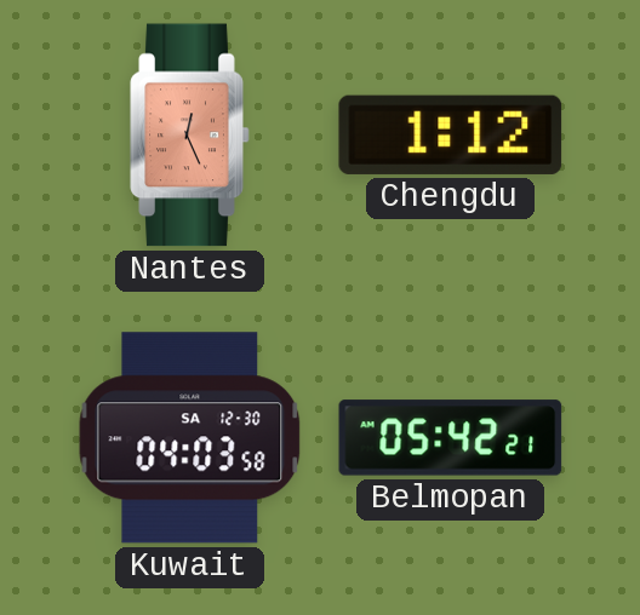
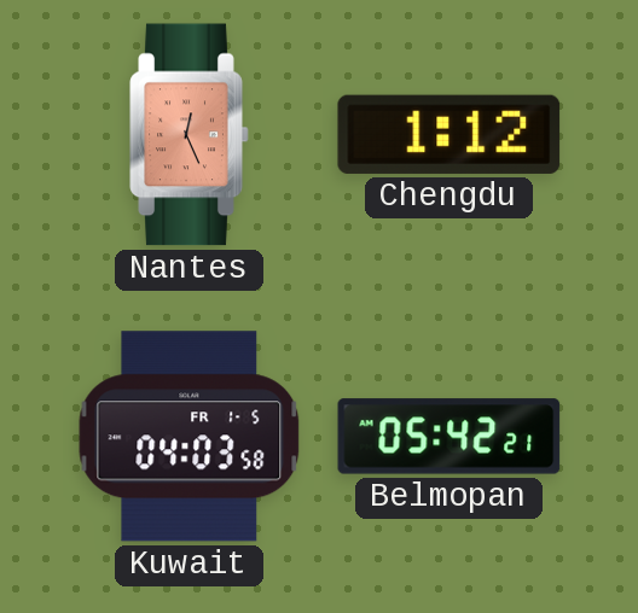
Kuwait date: SA 12-30 -> FR 1-5
